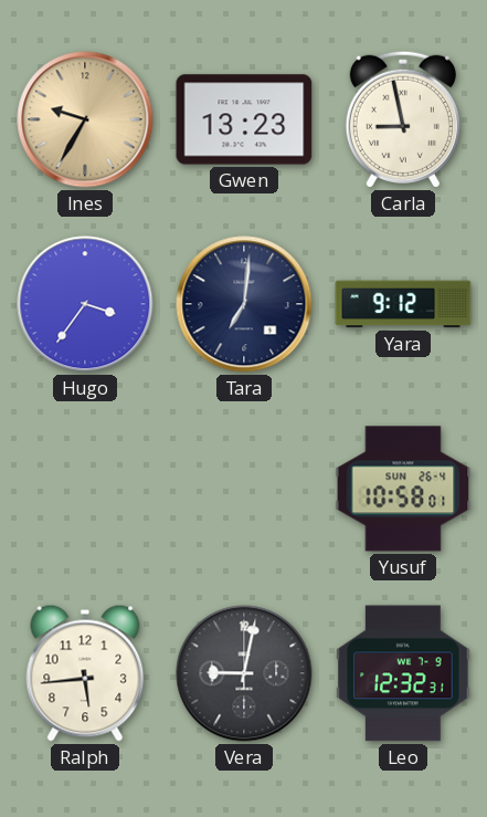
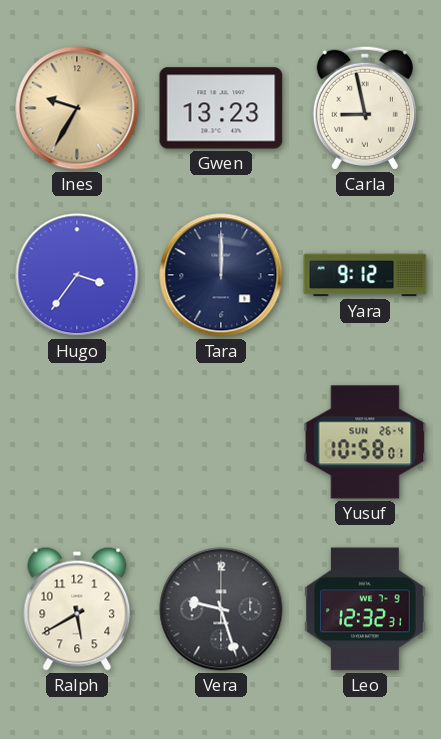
Tara: 7:01 -> 12:00
Ralph: 5:44 -> 5:40
Vera: 9:02 -> 9:27
